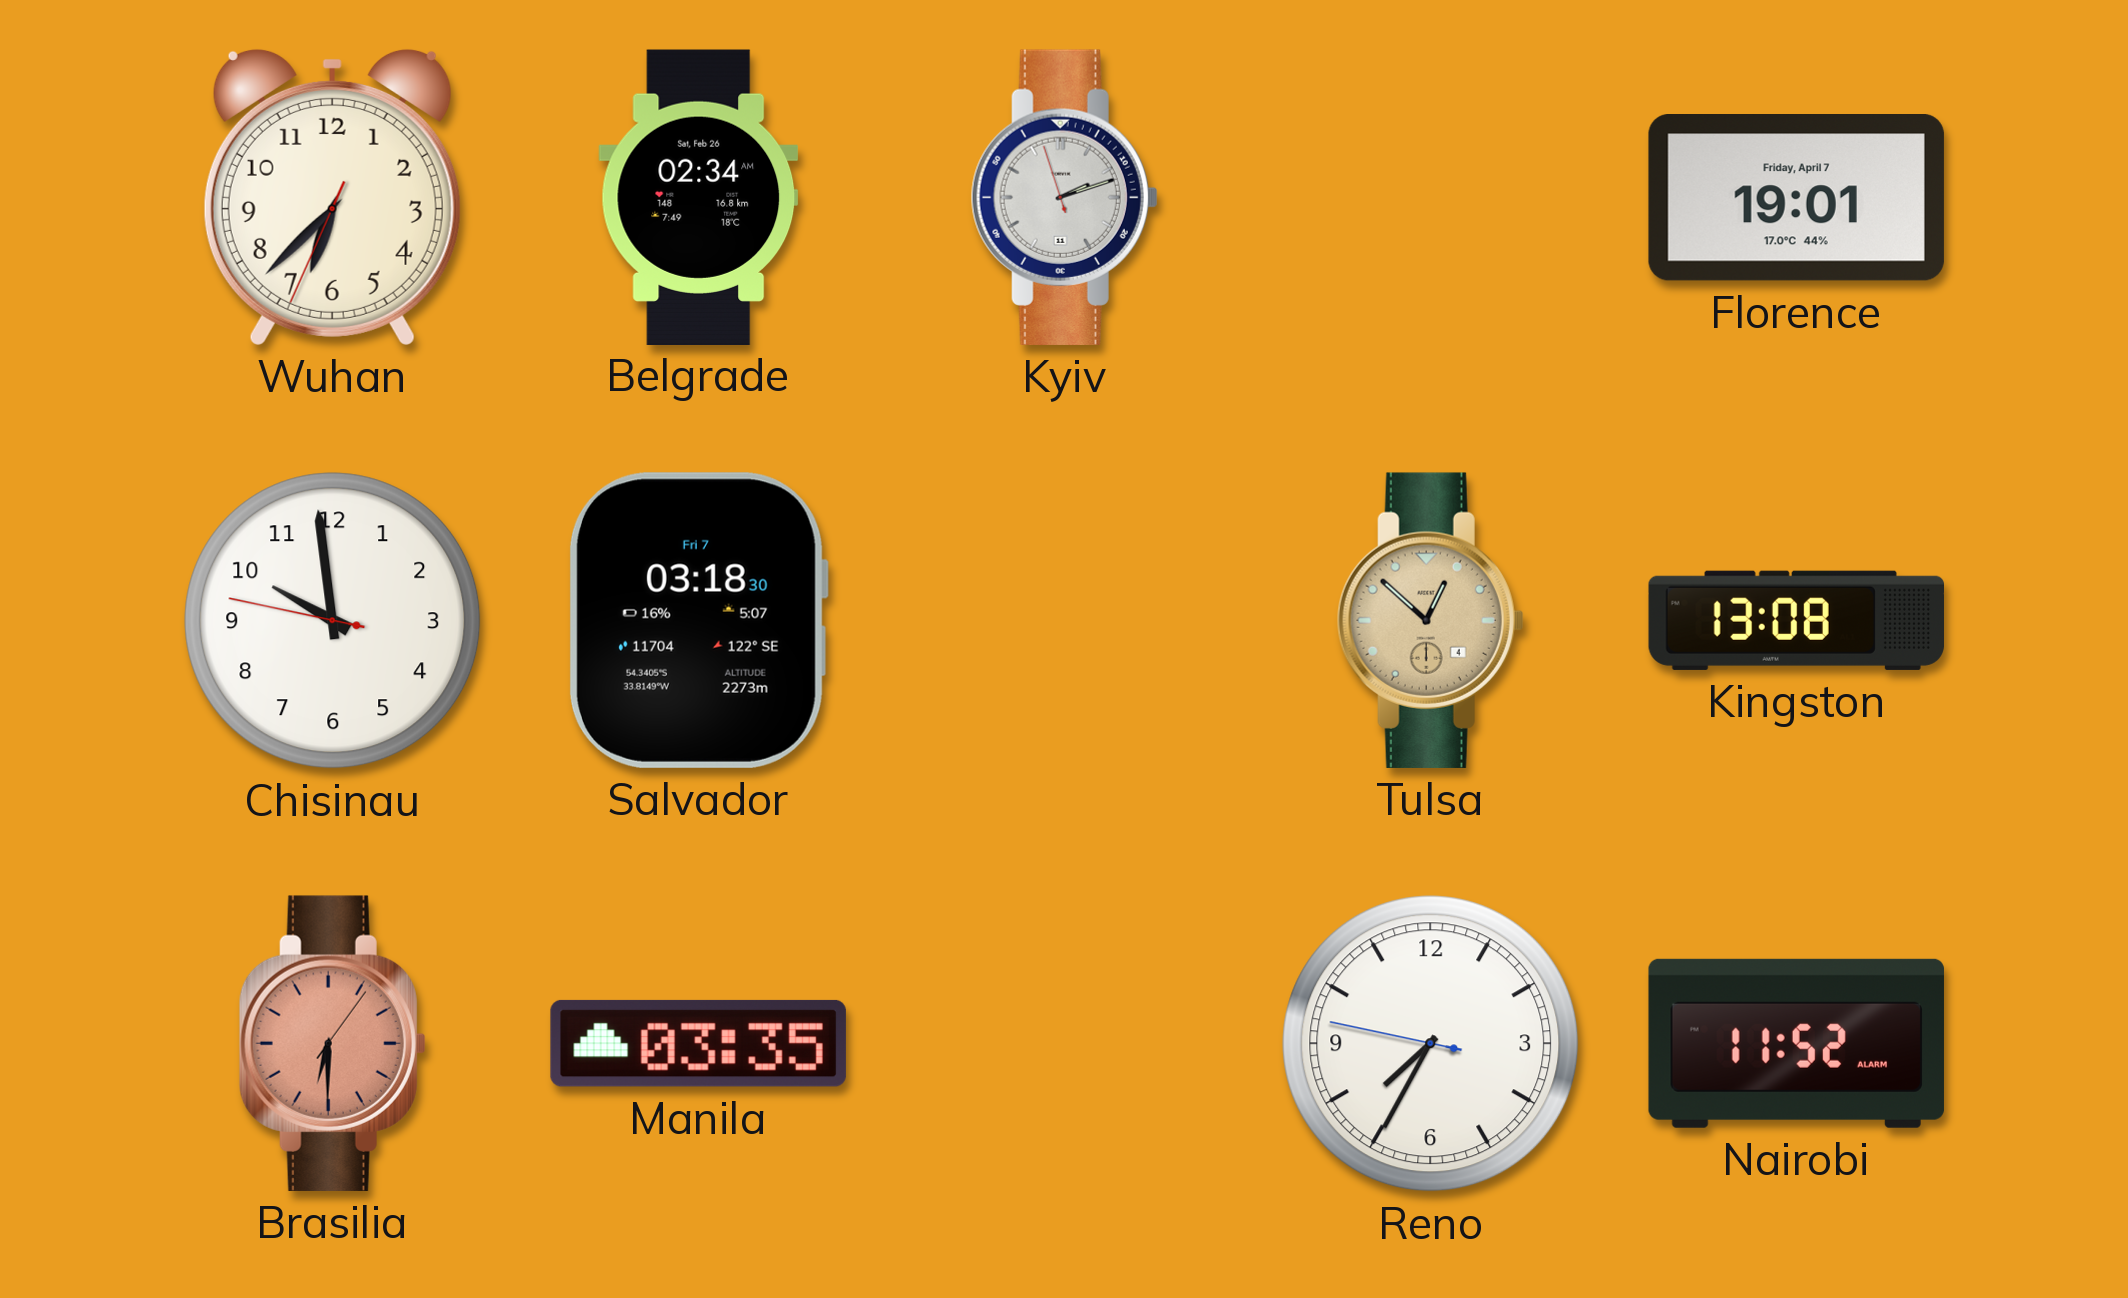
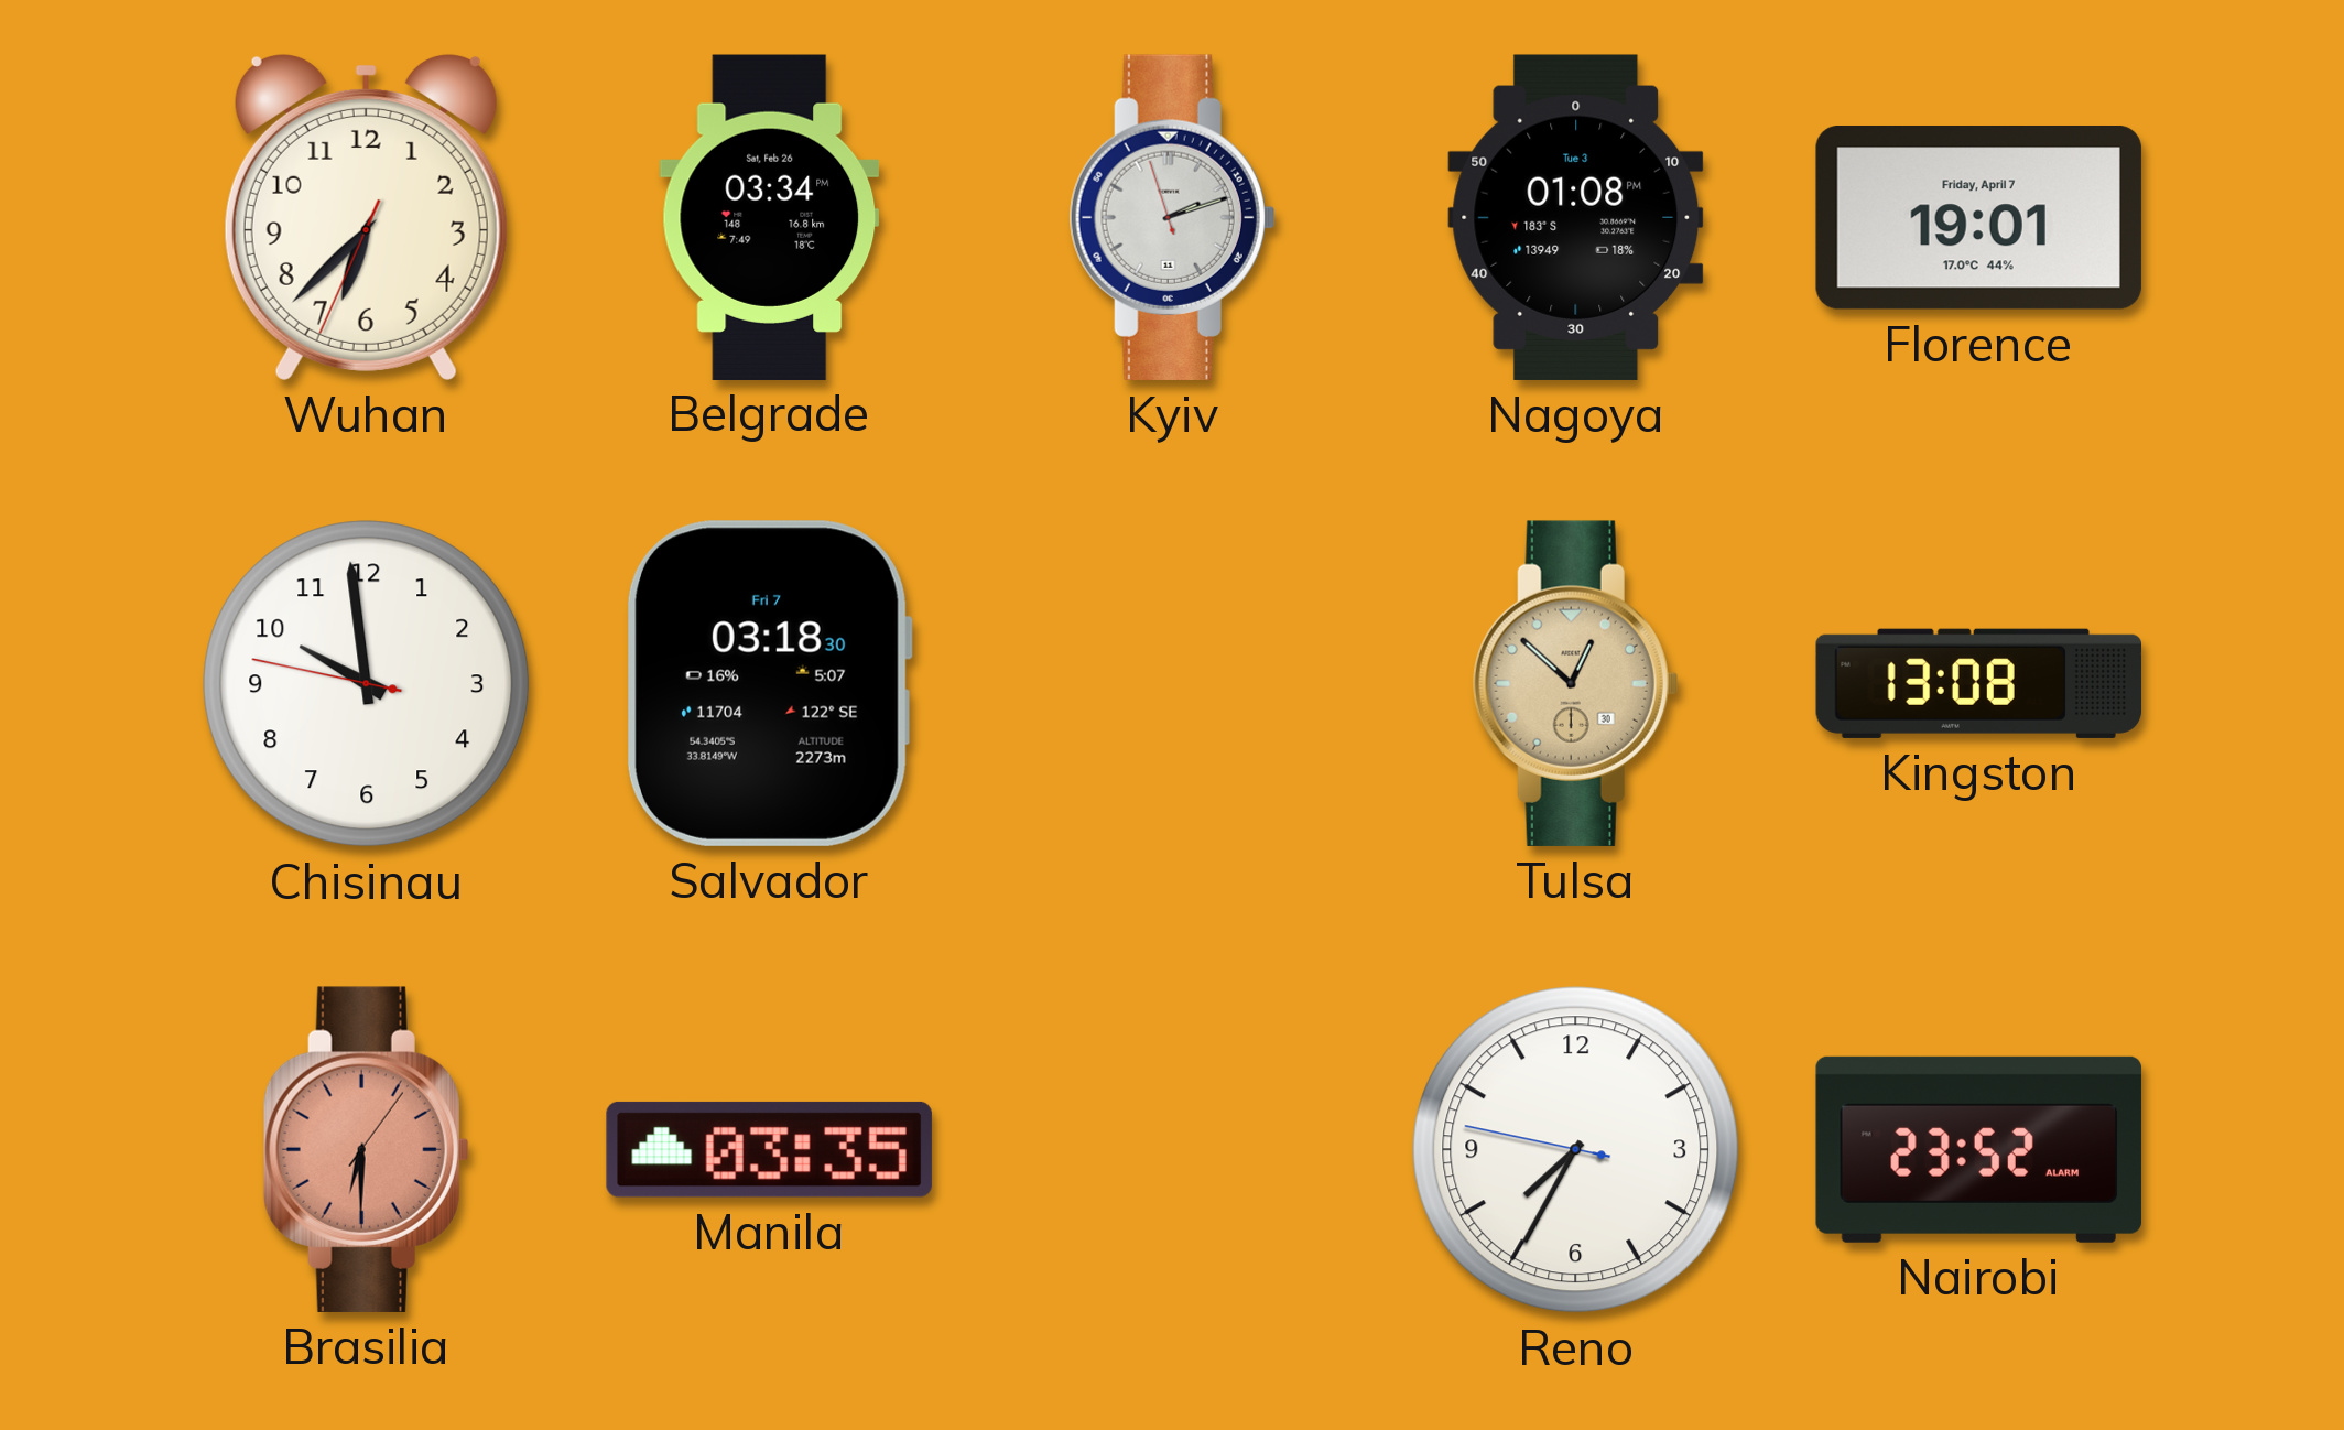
Belgrade: 02:34 -> 03:34
Nagoya: none -> 01:08
Tulsa date: 4 -> 30
Nairobi: 11:52 -> 23:52
